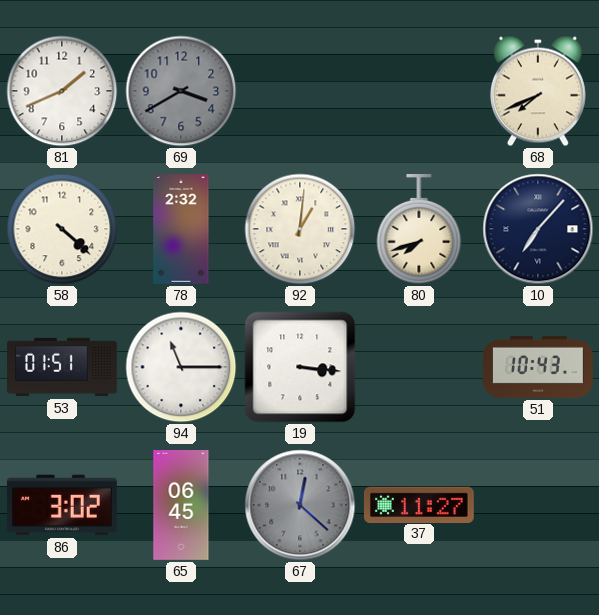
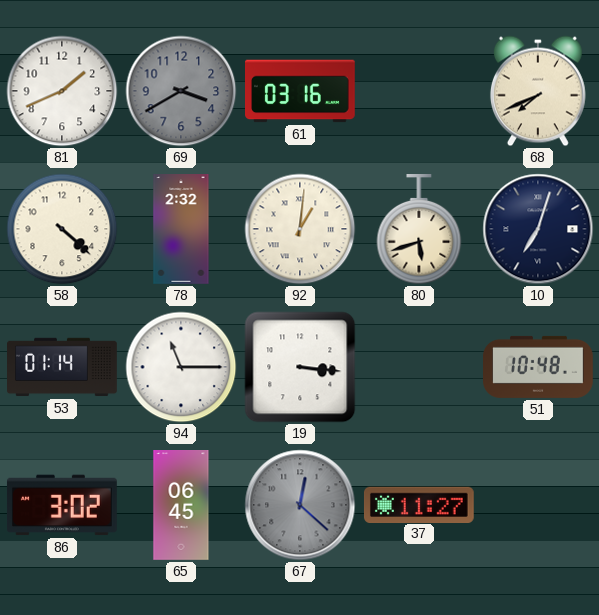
61: none -> 03:16
80: 7:42 -> 5:42
10: 7:07 -> 7:03
53: 01:51 -> 01:14
51: 10:43 -> 10:48
